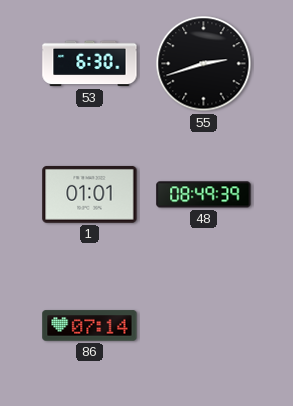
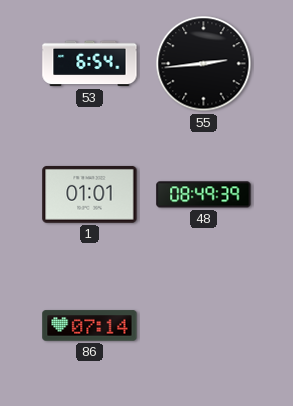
53: 6:30 -> 6:54
55: 2:42 -> 2:44
